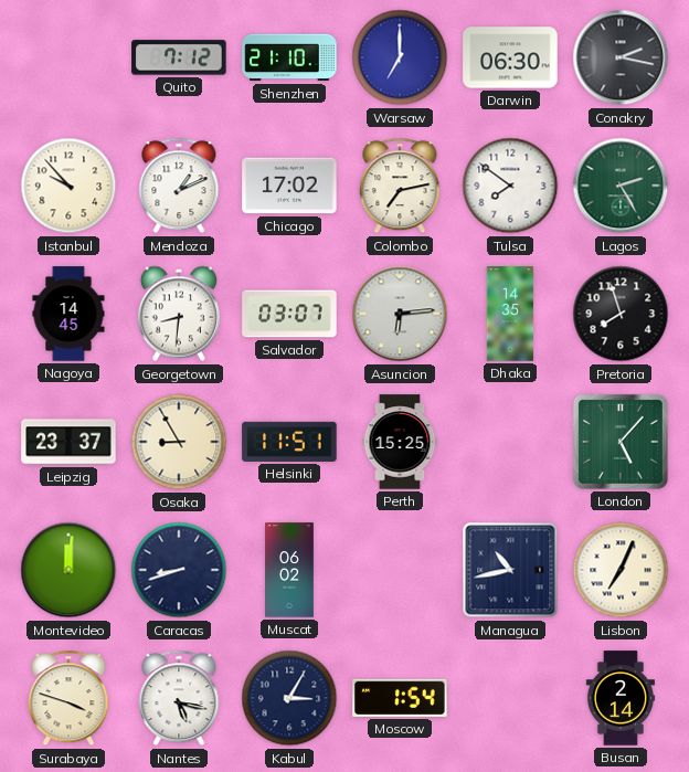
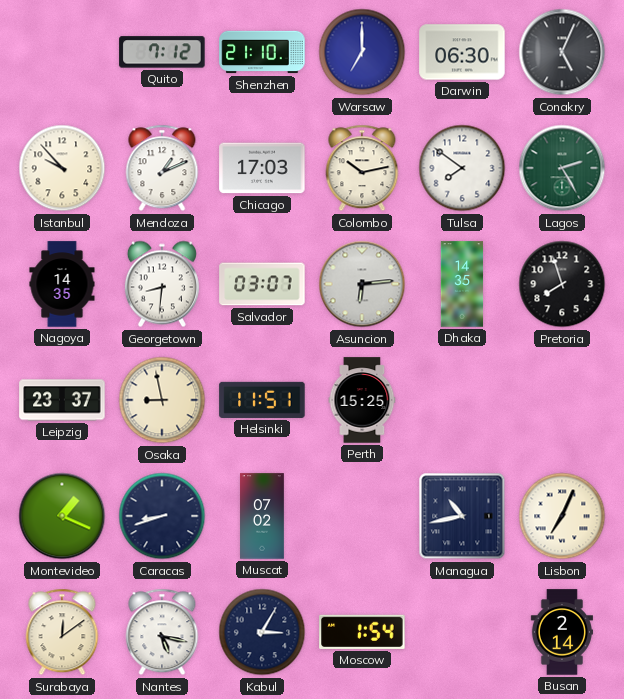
Conakry: 2:17 -> 5:04
Chicago: 17:02 -> 17:03
Colombo: 7:13 -> 10:13
Nagoya: 14:45 -> 14:35
Osaka: 8:55 -> 8:58
London: 5:07 -> none
Montevideo: 12:01 -> 1:19
Muscat: 06:02 -> 07:02
Surabaya: 3:48 -> 12:09
